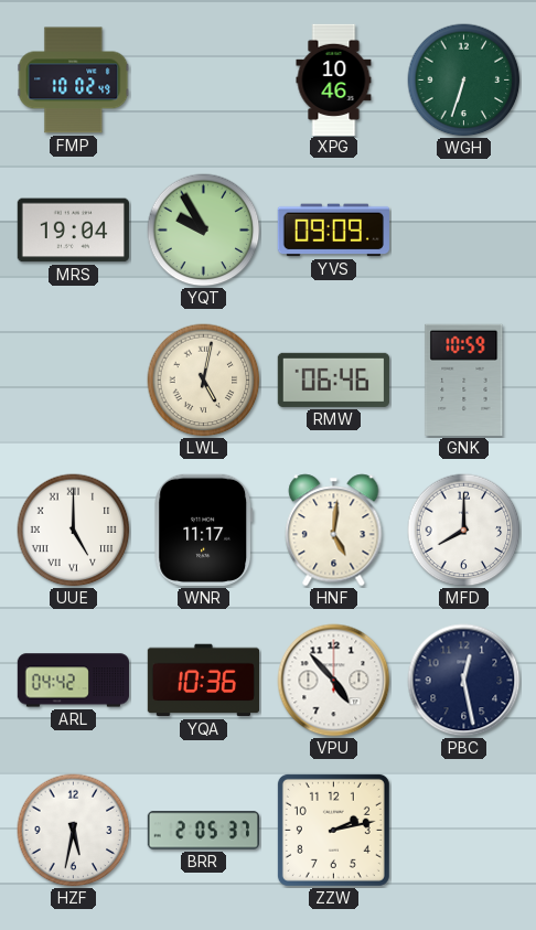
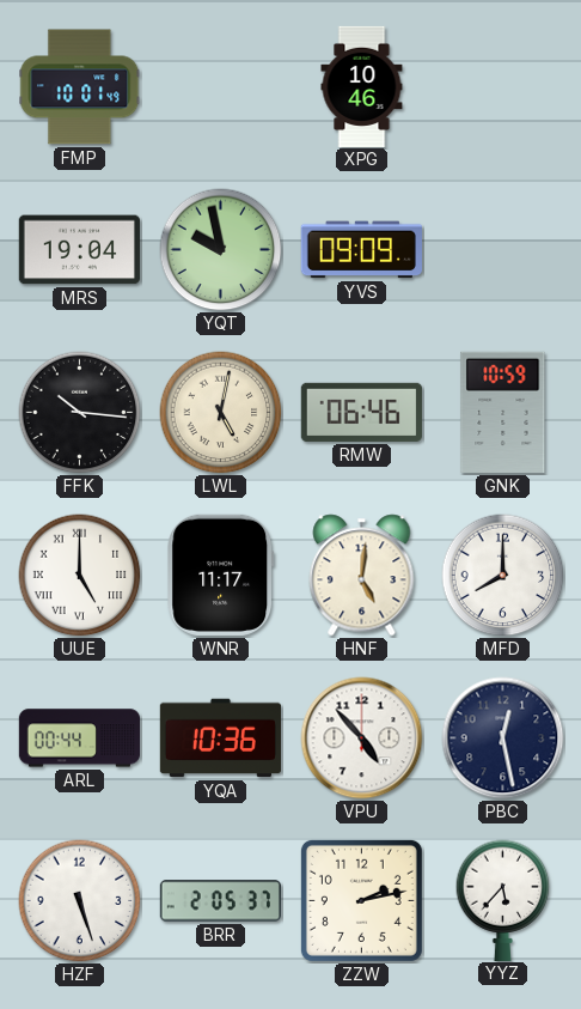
FMP: 10:02 -> 10:01
WGH: 6:33 -> none
YQT: 9:55 -> 9:58
FFK: none -> 10:16
ARL: 04:42 -> 00:44
HZF: 5:32 -> 5:27
YYZ: none -> 5:37
